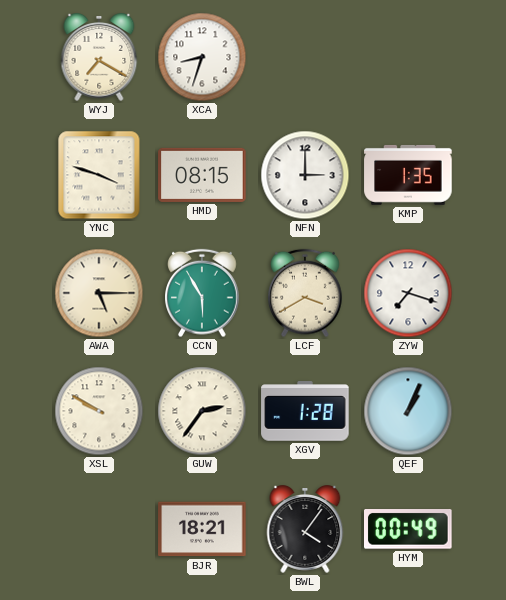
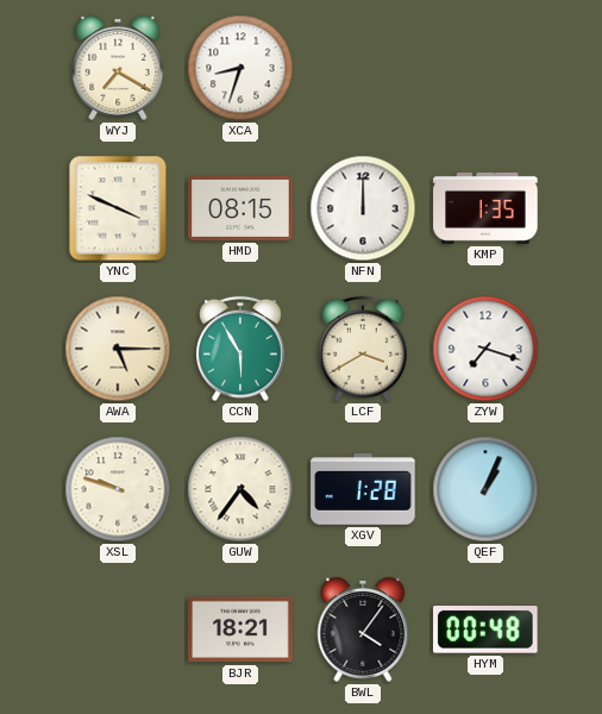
YNC: 3:48 -> 3:49
NFN: 3:00 -> 12:00
XSL: 9:50 -> 9:48
GUW: 2:36 -> 4:36
HYM: 00:49 -> 00:48
